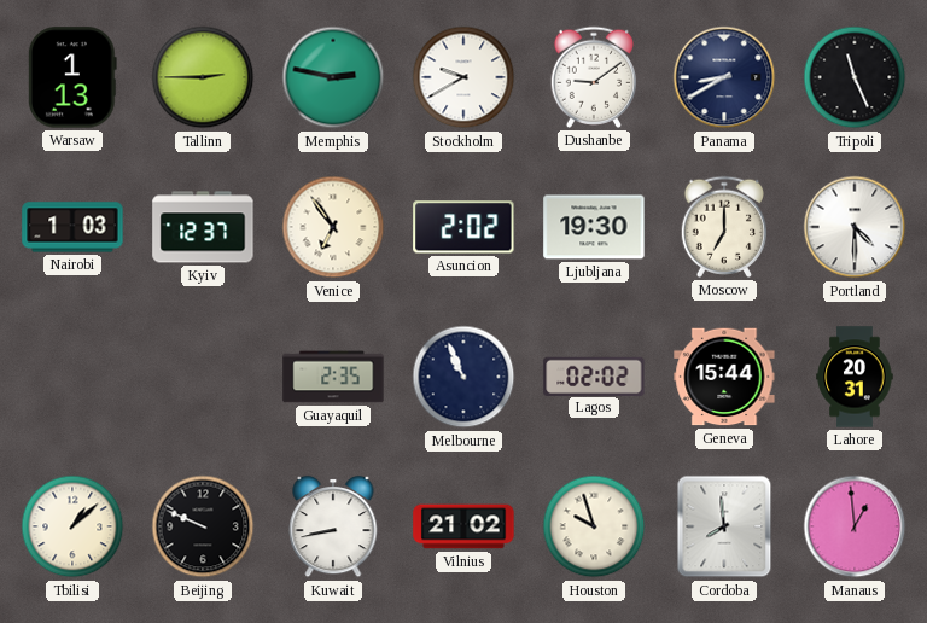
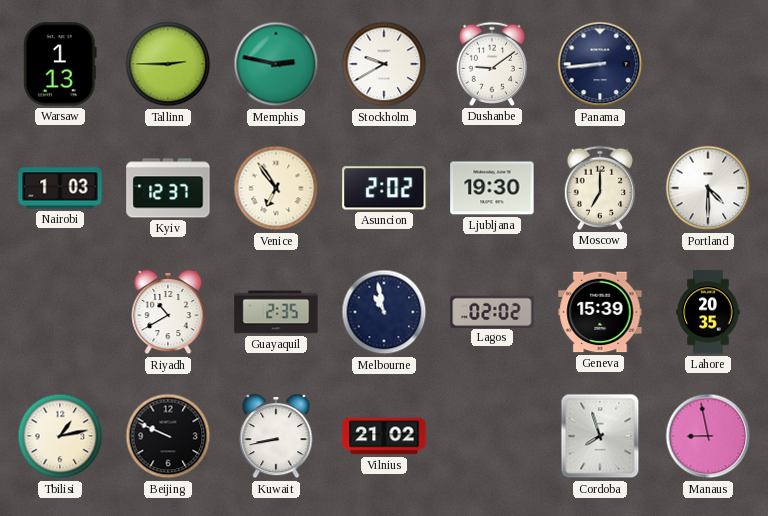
Panama: 8:40 -> 8:44
Tripoli: 11:26 -> none
Riyadh: none -> 10:40
Melbourne: 10:56 -> 10:58
Geneva: 15:44 -> 15:39
Lahore: 20:31 -> 20:35
Tbilisi: 1:08 -> 1:13
Houston: 9:57 -> none
Cordoba: 7:59 -> 7:57
Manaus: 12:59 -> 8:58
